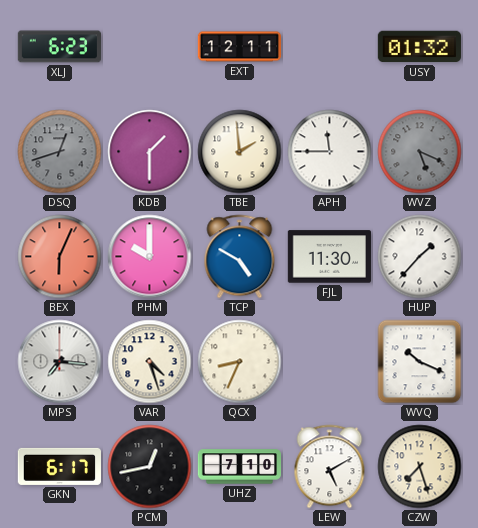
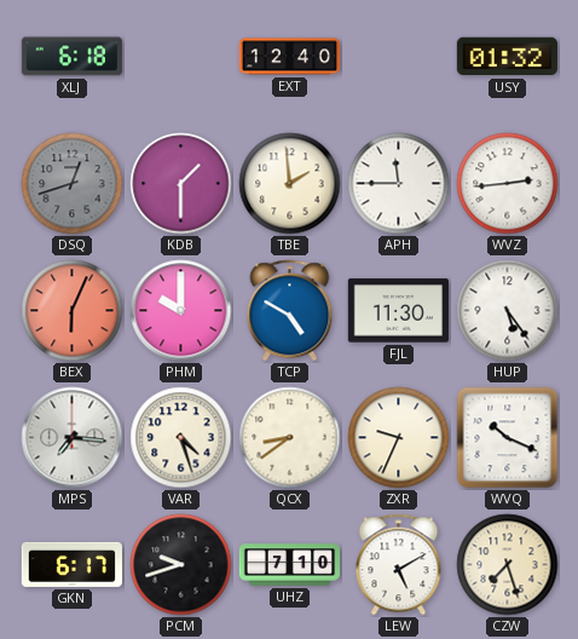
XLJ: 6:23 -> 6:18
EXT: 12:11 -> 12:40
WVZ: 5:19 -> 2:44
WVZ dial: grey -> white
HUP: 1:37 -> 5:24
QCX: 8:34 -> 8:39
ZXR: none -> 9:34
PCM: 12:43 -> 9:42
